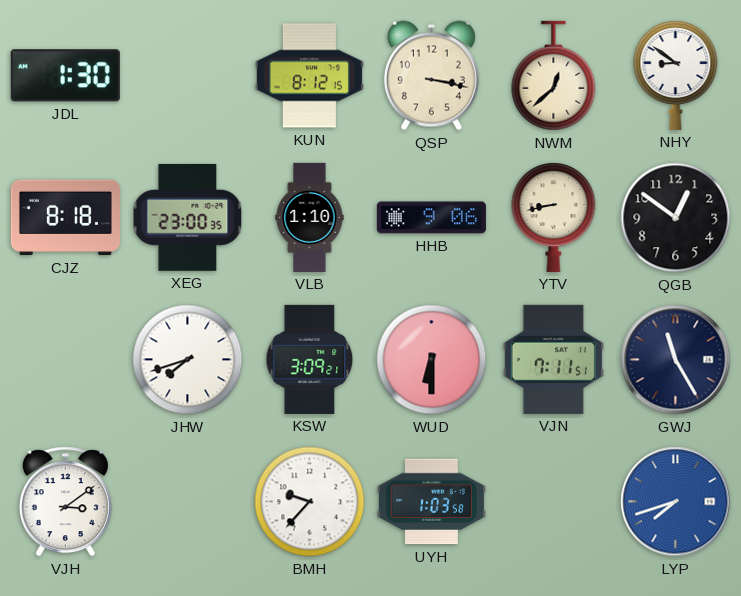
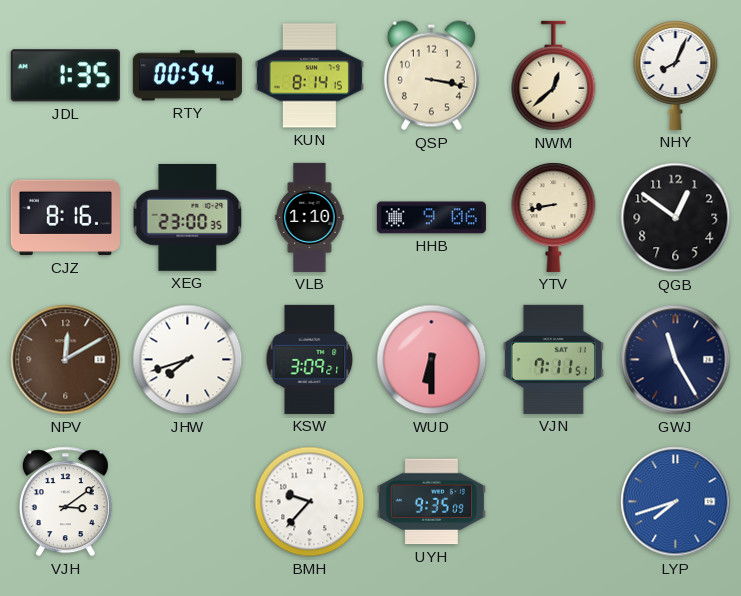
JDL: 1:30 -> 1:35
RTY: none -> 00:54
KUN: 8:12 -> 8:14
NHY: 8:51 -> 8:04
CJZ: 8:18 -> 8:16
NPV: none -> 12:10
UYH: 1:03 -> 9:35
